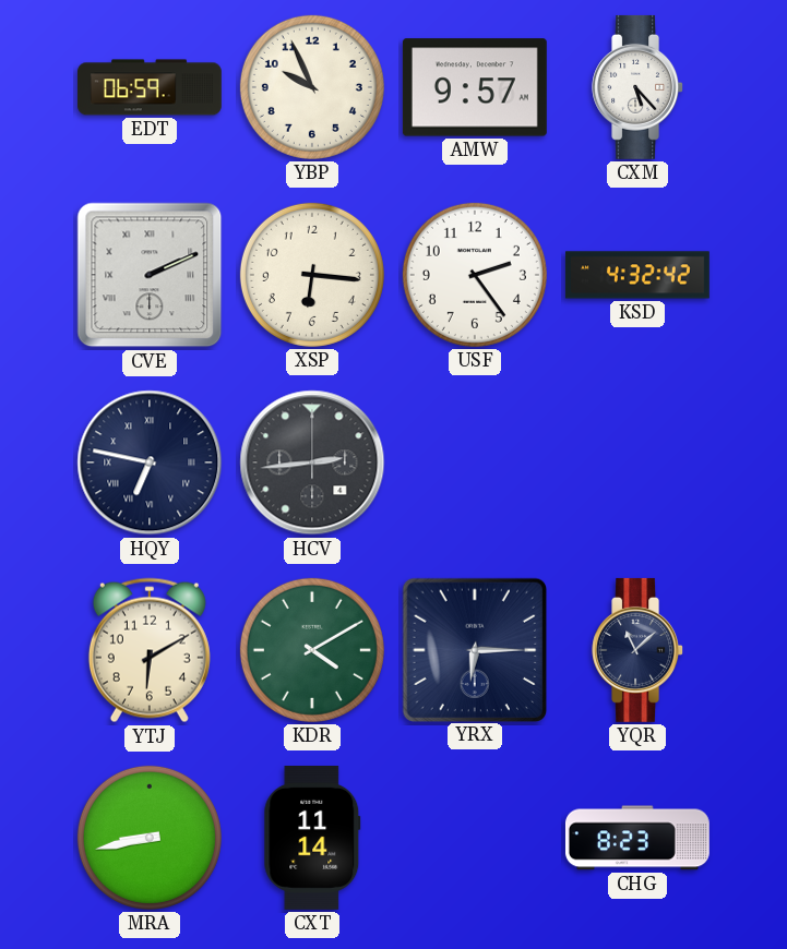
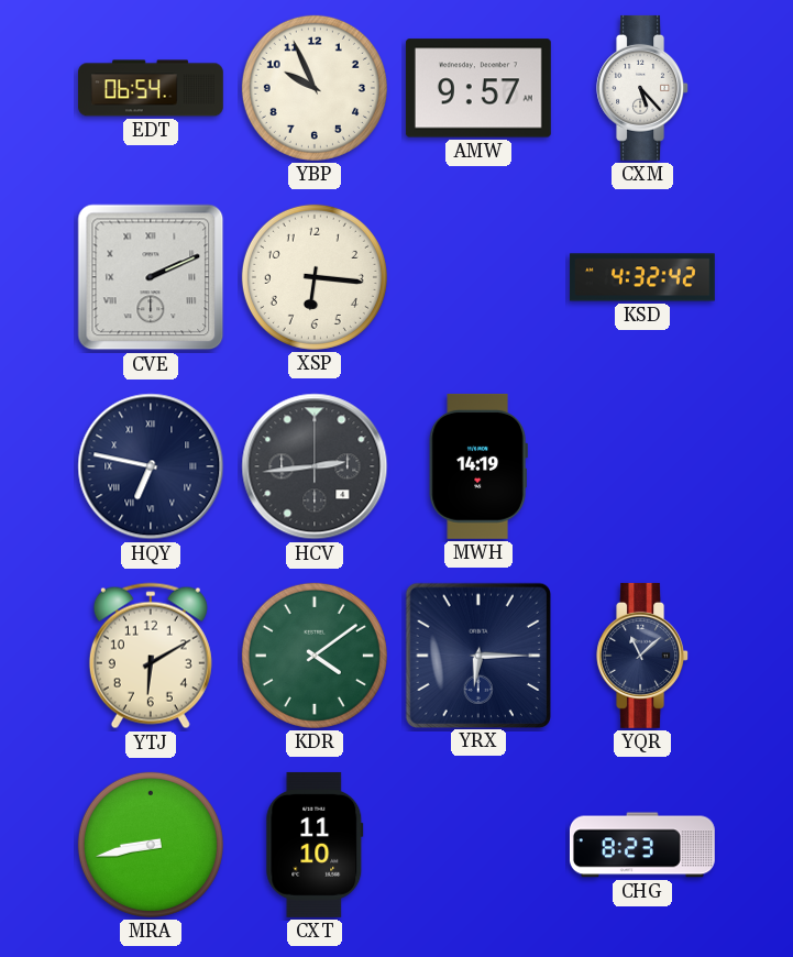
EDT: 06:59 -> 06:54
USF: 2:24 -> none
MWH: none -> 14:19
KDR: 4:10 -> 4:09
CXT: 11:14 -> 11:10
